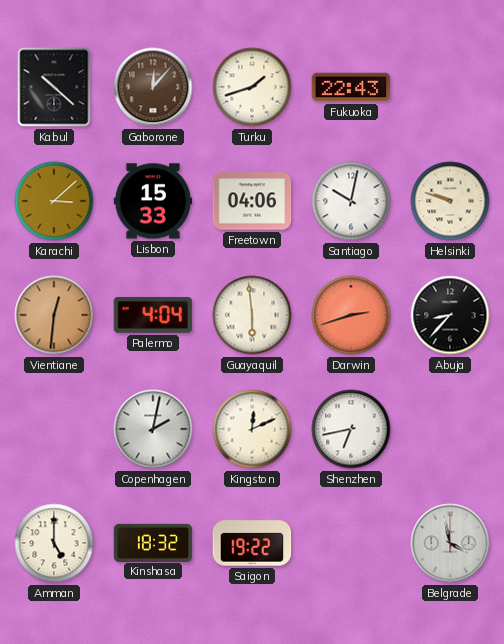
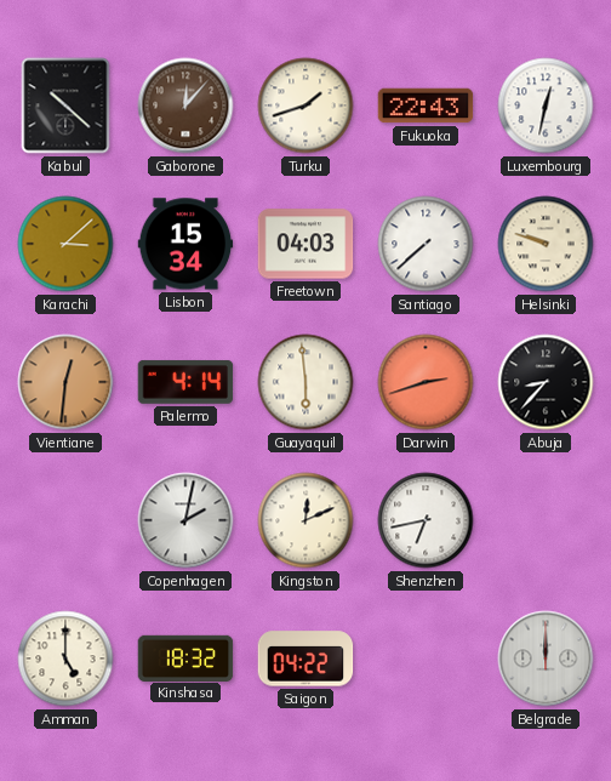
Luxembourg: none -> 12:32
Lisbon: 15:33 -> 15:34
Freetown: 04:06 -> 04:03
Santiago: 10:02 -> 7:38
Palermo: 4:04 -> 4:14
Saigon: 19:22 -> 04:22
Belgrade: 3:58 -> 12:00
